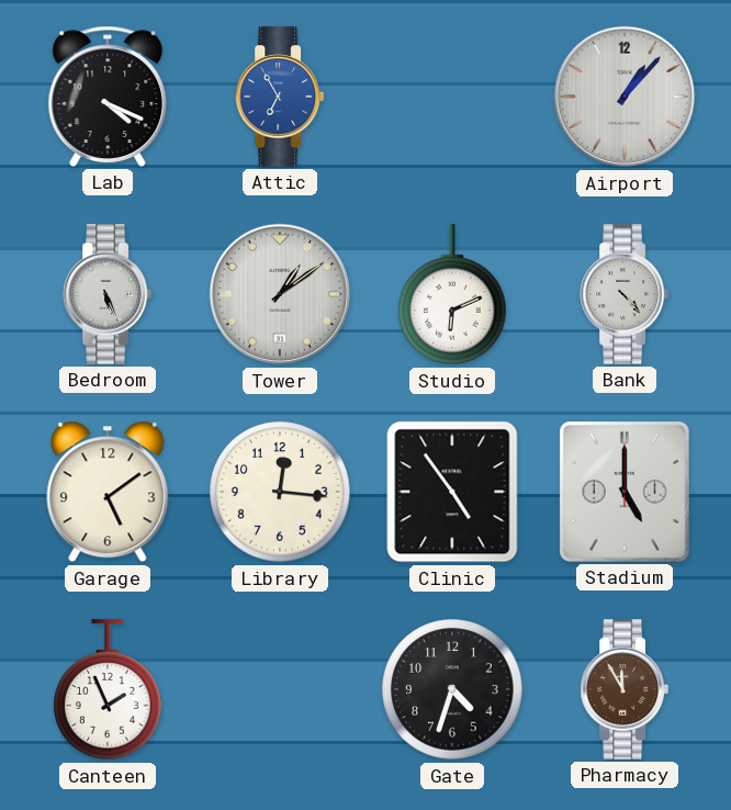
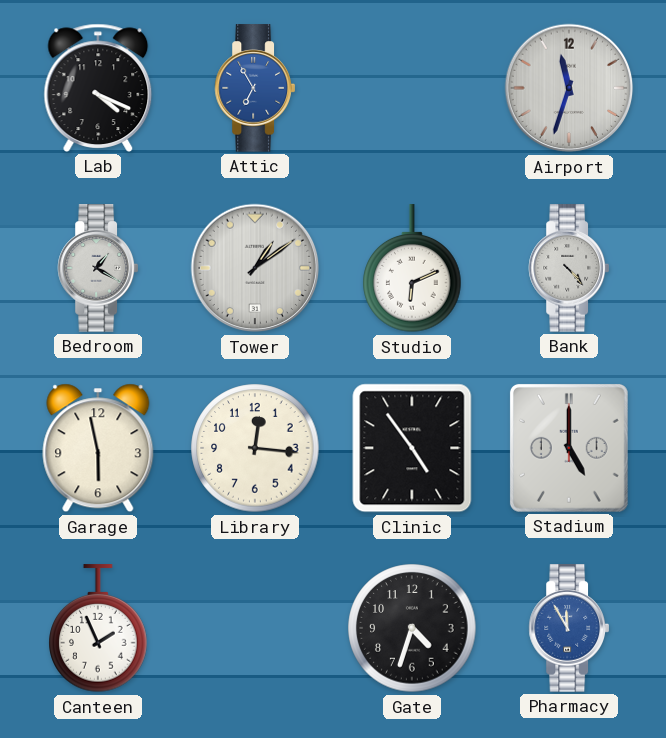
Airport: 1:07 -> 11:33
Bedroom: 5:26 -> 1:20
Garage: 5:09 -> 5:58
Pharmacy dial: brown -> blue
